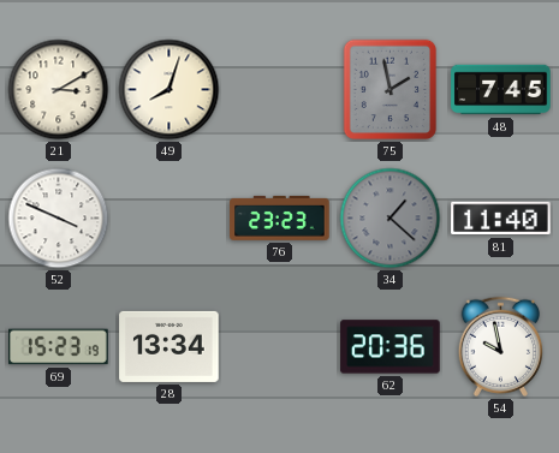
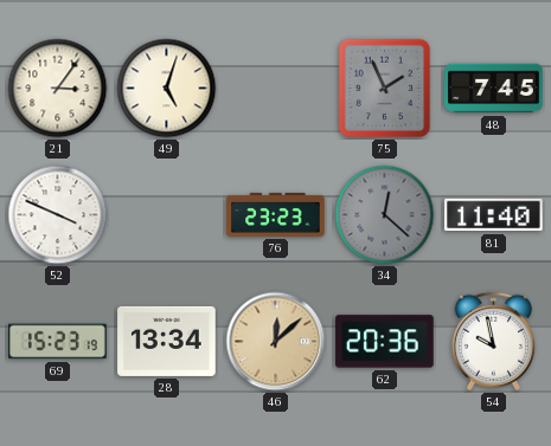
21: 3:10 -> 3:06
49: 8:03 -> 5:03
75: 1:58 -> 1:56
34: 1:22 -> 12:22
46: none -> 12:08
